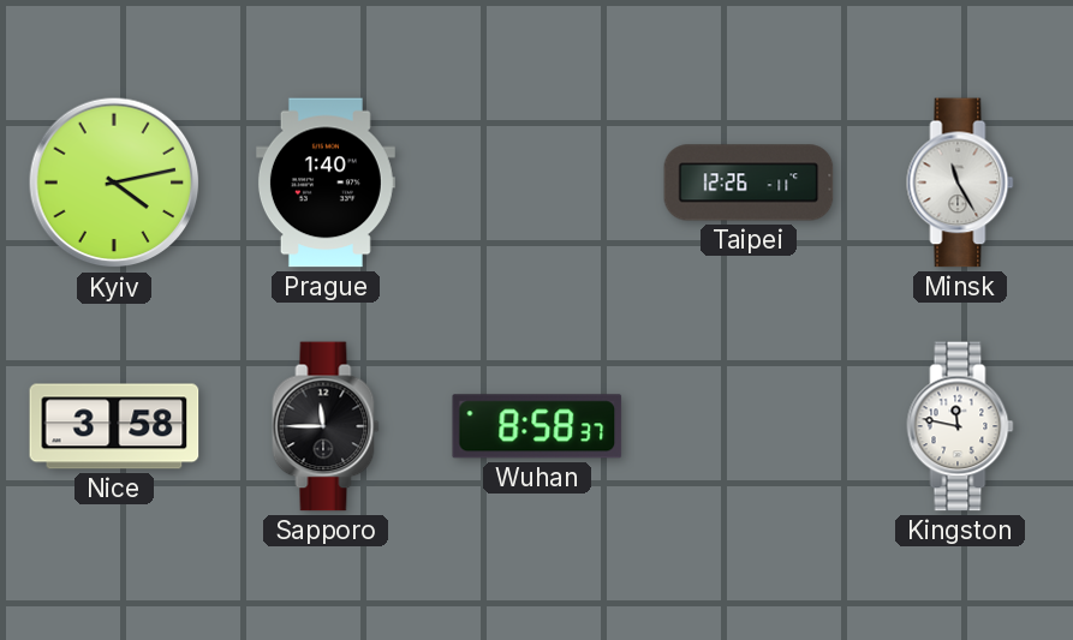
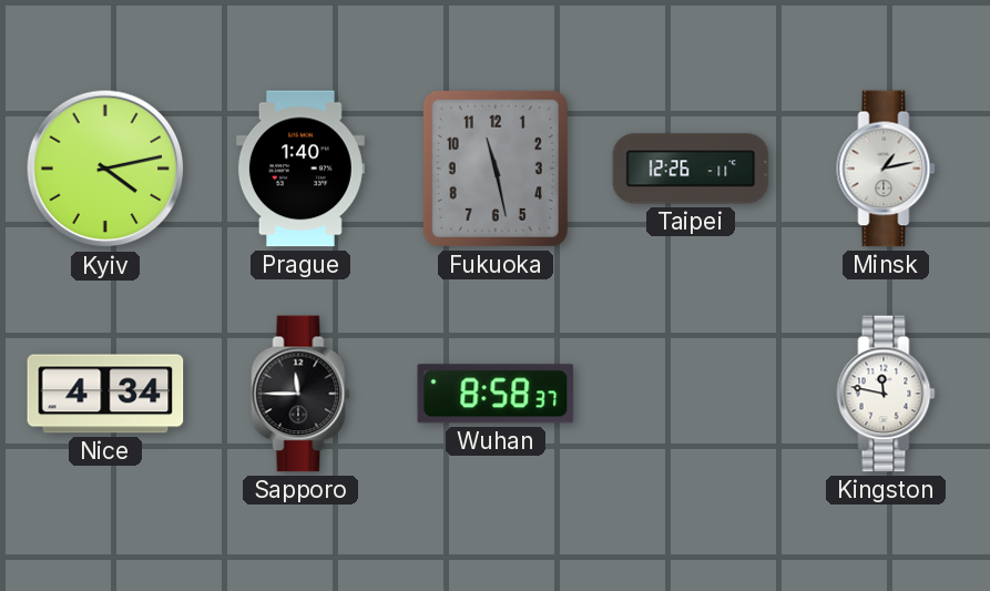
Fukuoka: none -> 11:28
Minsk: 11:25 -> 1:13
Nice: 3:58 -> 4:34
